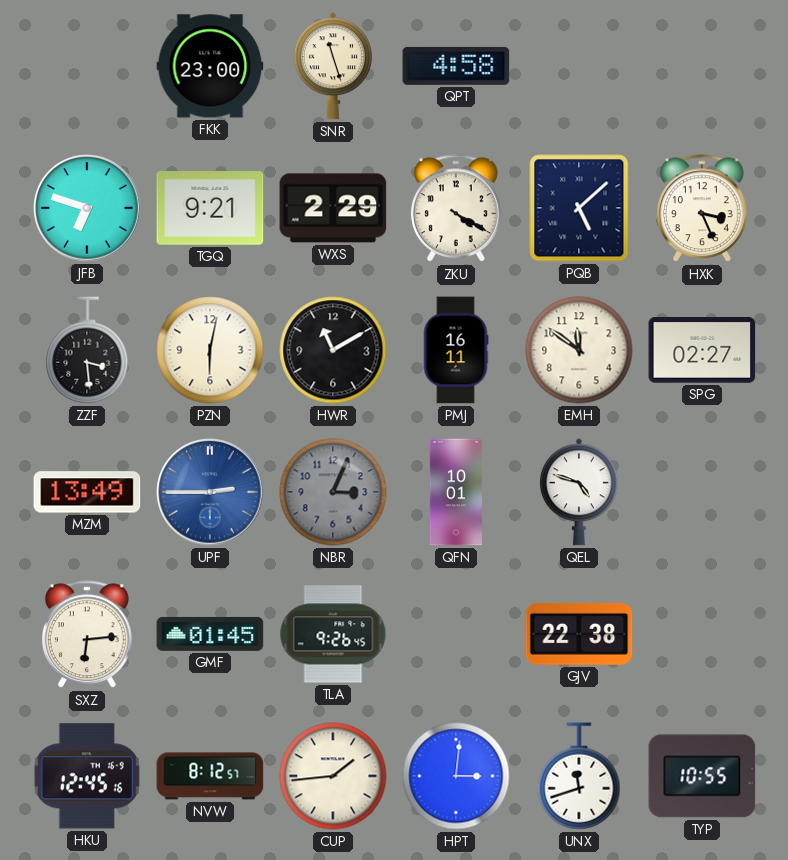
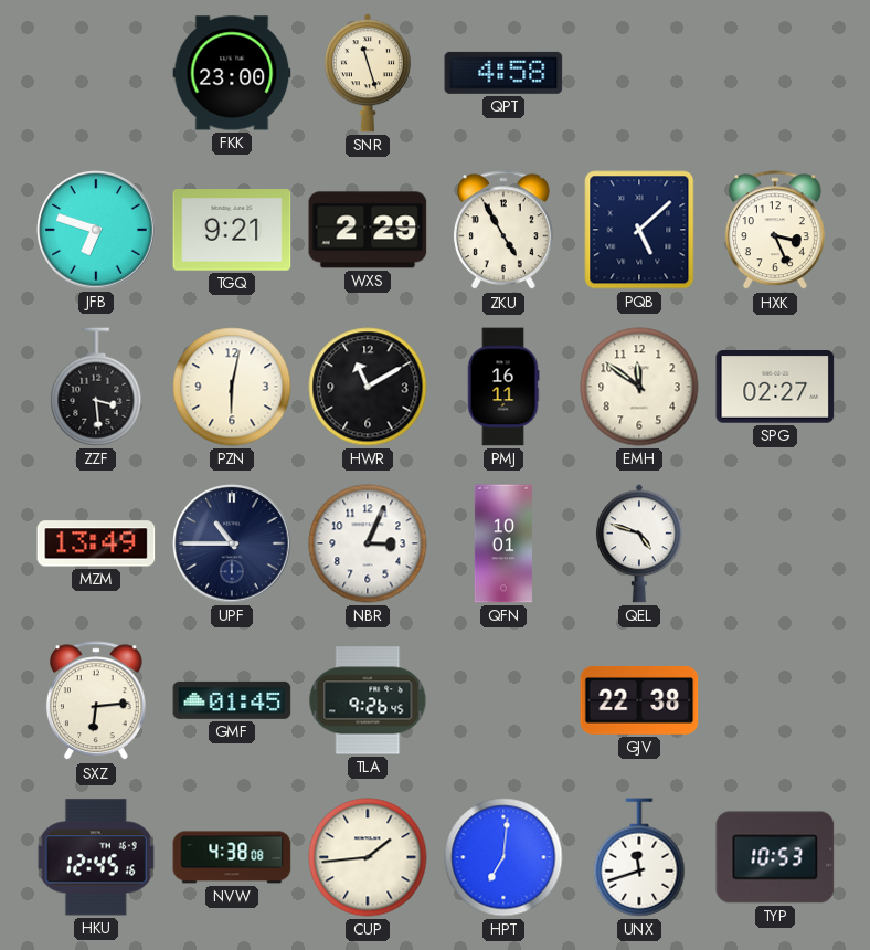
ZKU: 4:20 -> 4:55
UPF: 2:45 -> 10:45
UPF dial: blue -> navy
NBR dial: grey -> white
NVW: 8:12 -> 4:38
HPT: 3:01 -> 7:01
TYP: 10:55 -> 10:53
